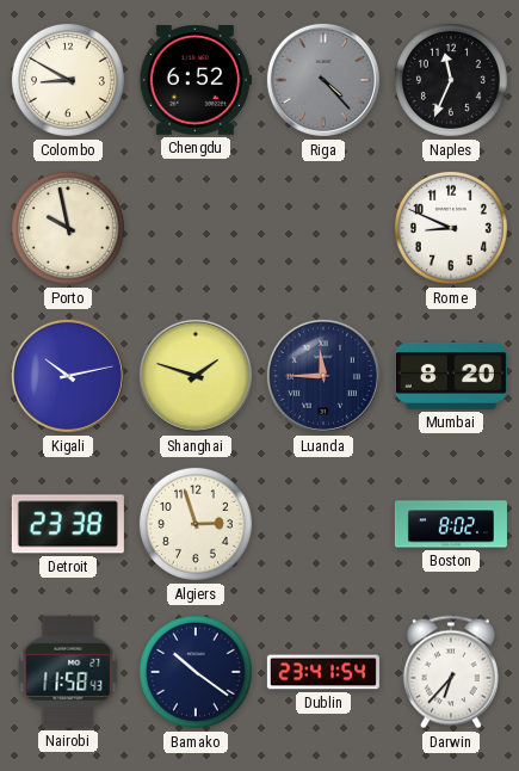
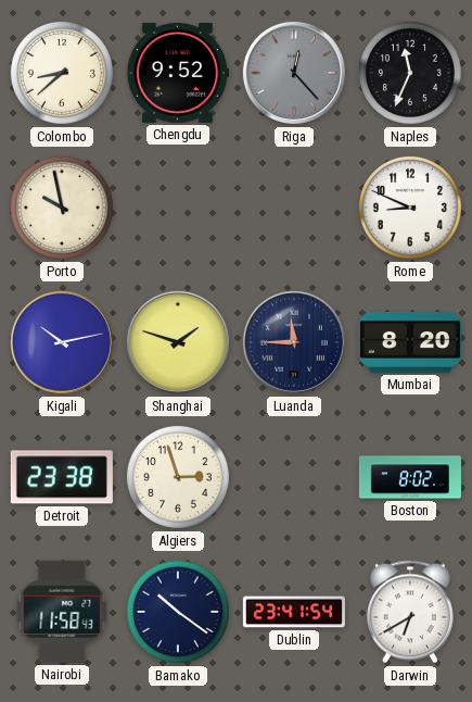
Colombo: 8:50 -> 8:38
Chengdu: 6:52 -> 9:52
Riga: 4:23 -> 12:23
Darwin: 6:37 -> 6:40
